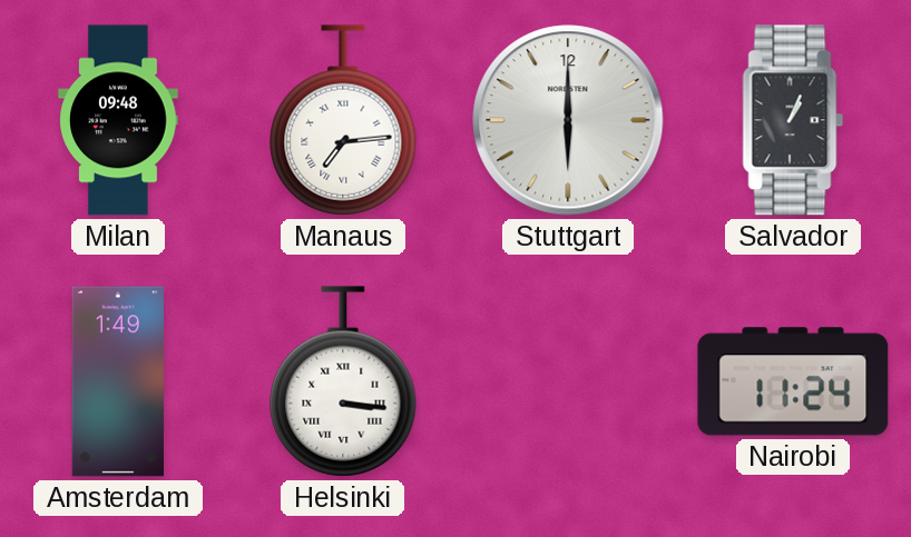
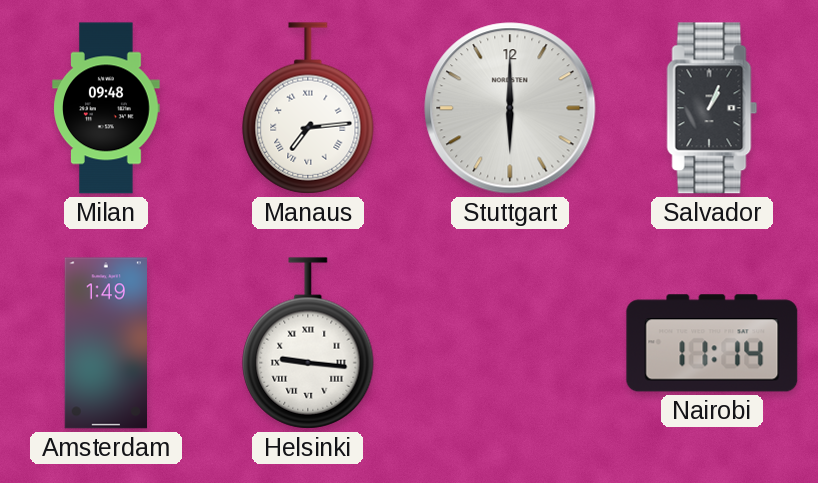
Helsinki: 3:16 -> 9:16
Nairobi: 11:24 -> 11:14
